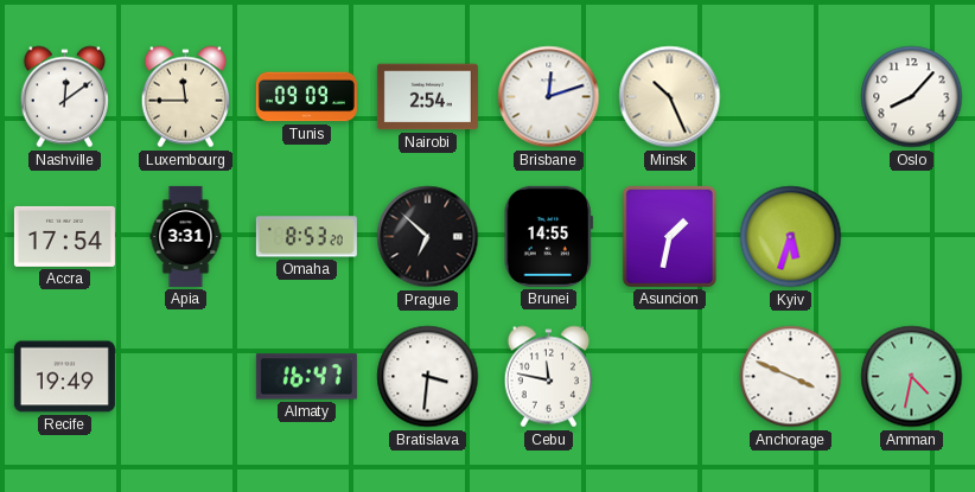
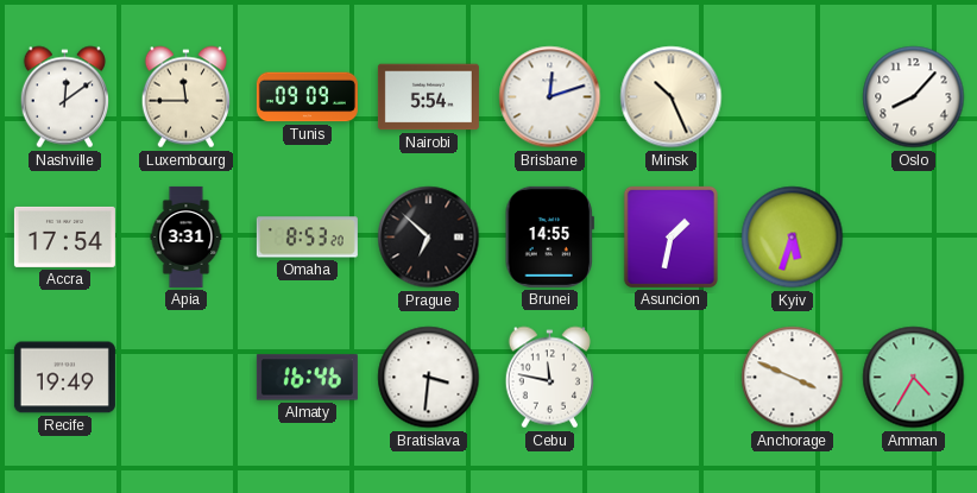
Nairobi: 2:54 -> 5:54
Almaty: 16:47 -> 16:46
Amman: 4:32 -> 4:35
